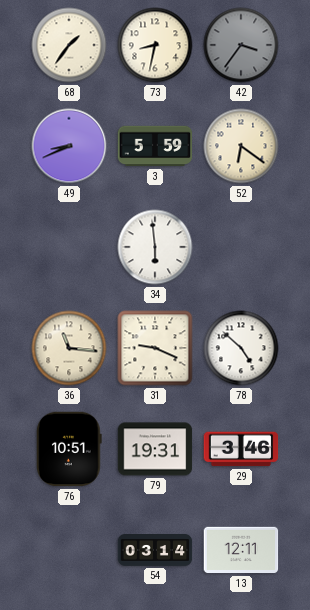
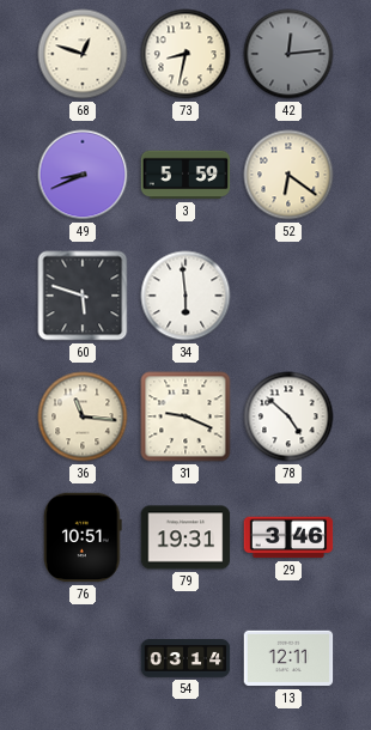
68: 1:36 -> 12:48
42: 3:36 -> 12:14
60: none -> 5:48
